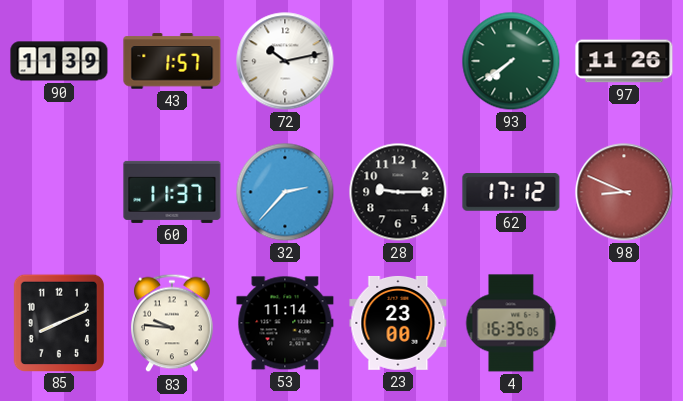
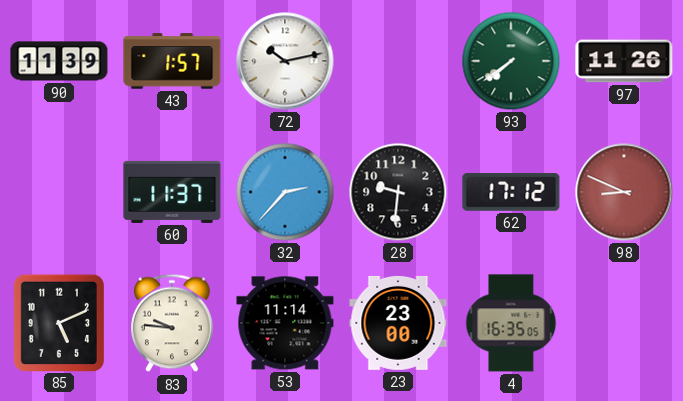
28: 9:15 -> 9:31
85: 8:11 -> 5:11
